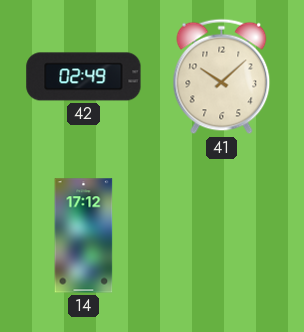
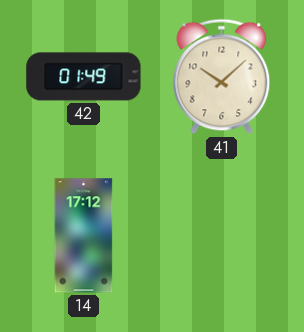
42: 02:49 -> 01:49
